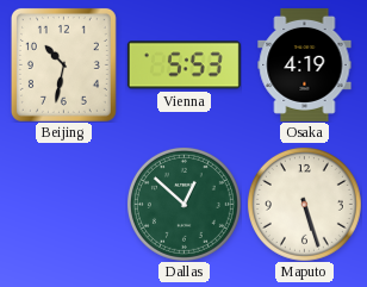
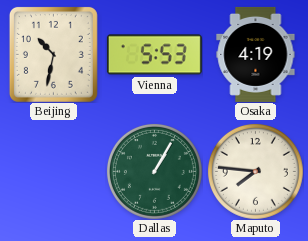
Dallas: 12:52 -> 1:05
Maputo: 5:27 -> 7:46
